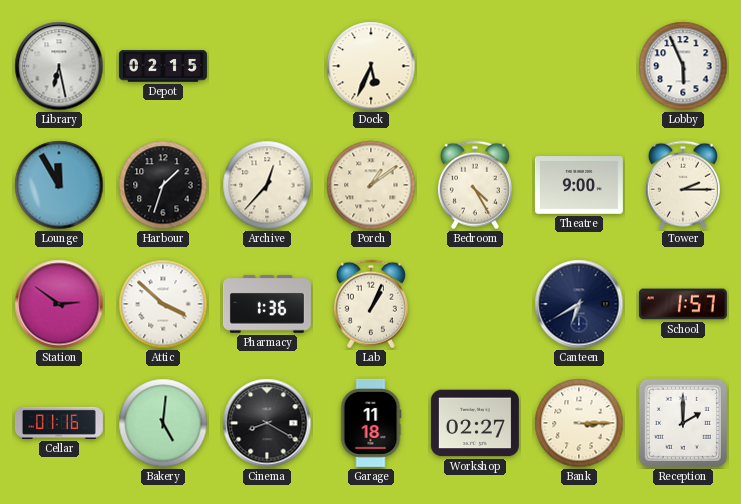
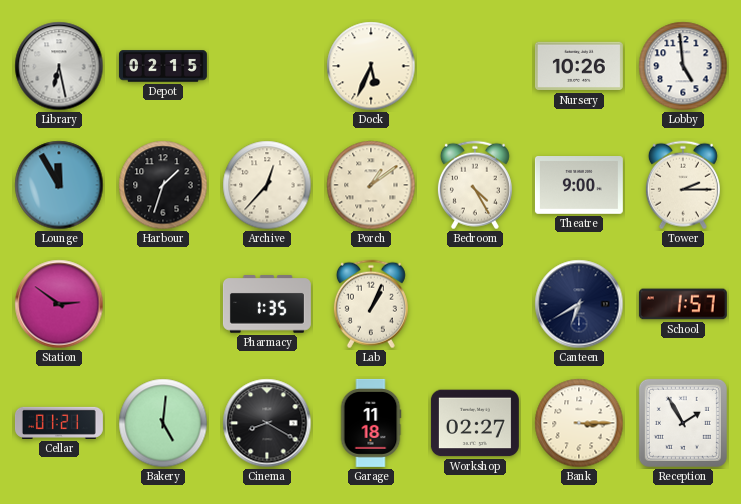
Nursery: none -> 10:26
Lobby: 5:56 -> 4:59
Attic: 3:52 -> none
Pharmacy: 1:36 -> 1:35
Cellar: 01:16 -> 01:21
Reception: 2:00 -> 1:55
